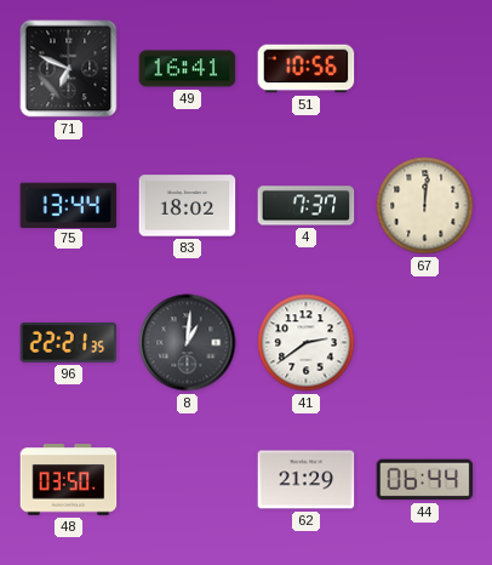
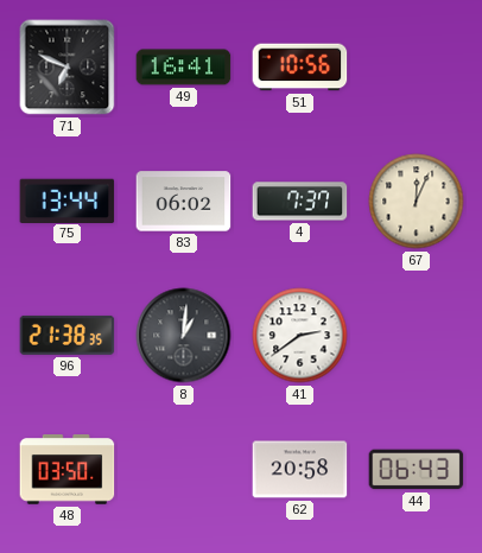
83: 18:02 -> 06:02
67: 12:01 -> 12:04
96: 22:21 -> 21:38
62: 21:29 -> 20:58
44: 06:44 -> 06:43
